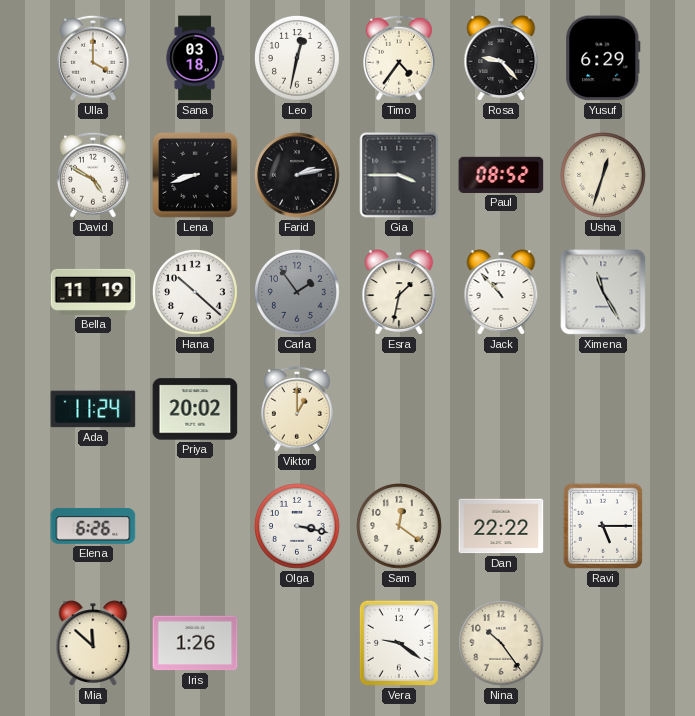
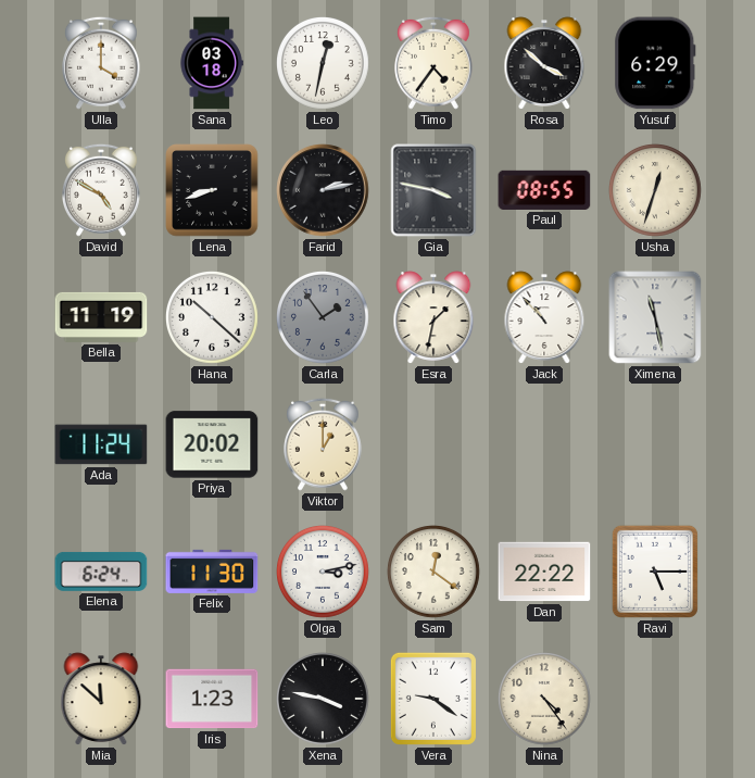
Rosa: 9:23 -> 3:52
Gia: 3:45 -> 3:47
Paul: 08:52 -> 08:55
Ximena: 11:25 -> 11:28
Elena: 6:26 -> 6:24
Felix: none -> 11:30
Olga: 3:17 -> 3:13
Iris: 1:26 -> 1:23
Xena: none -> 3:47
Nina: 10:24 -> 4:24
